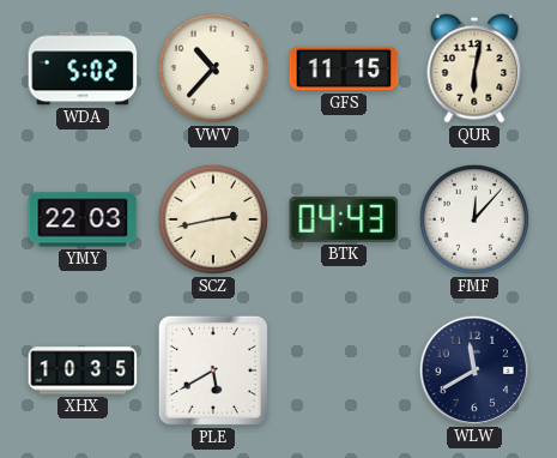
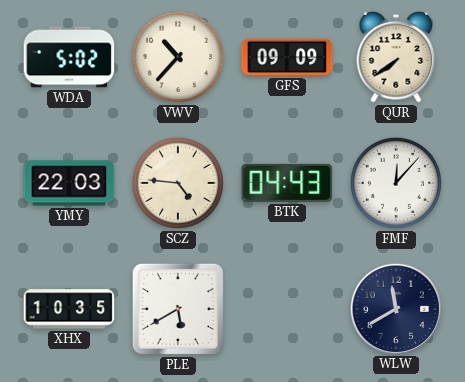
GFS: 11:15 -> 09:09
QUR: 6:02 -> 7:39
SCZ: 2:43 -> 4:46
